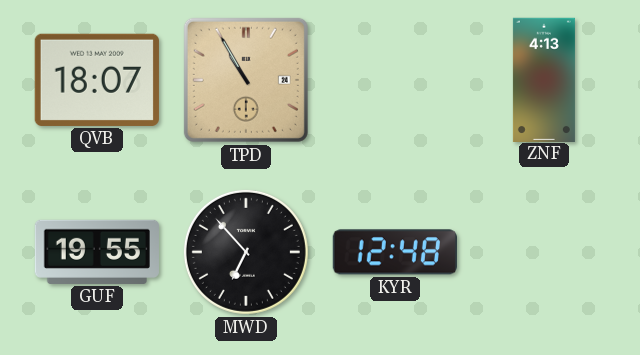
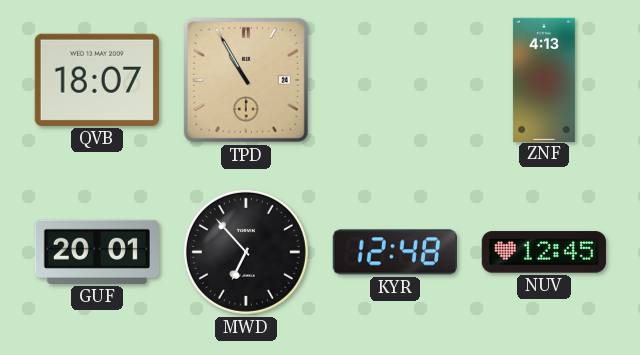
GUF: 19:55 -> 20:01
NUV: none -> 12:45
